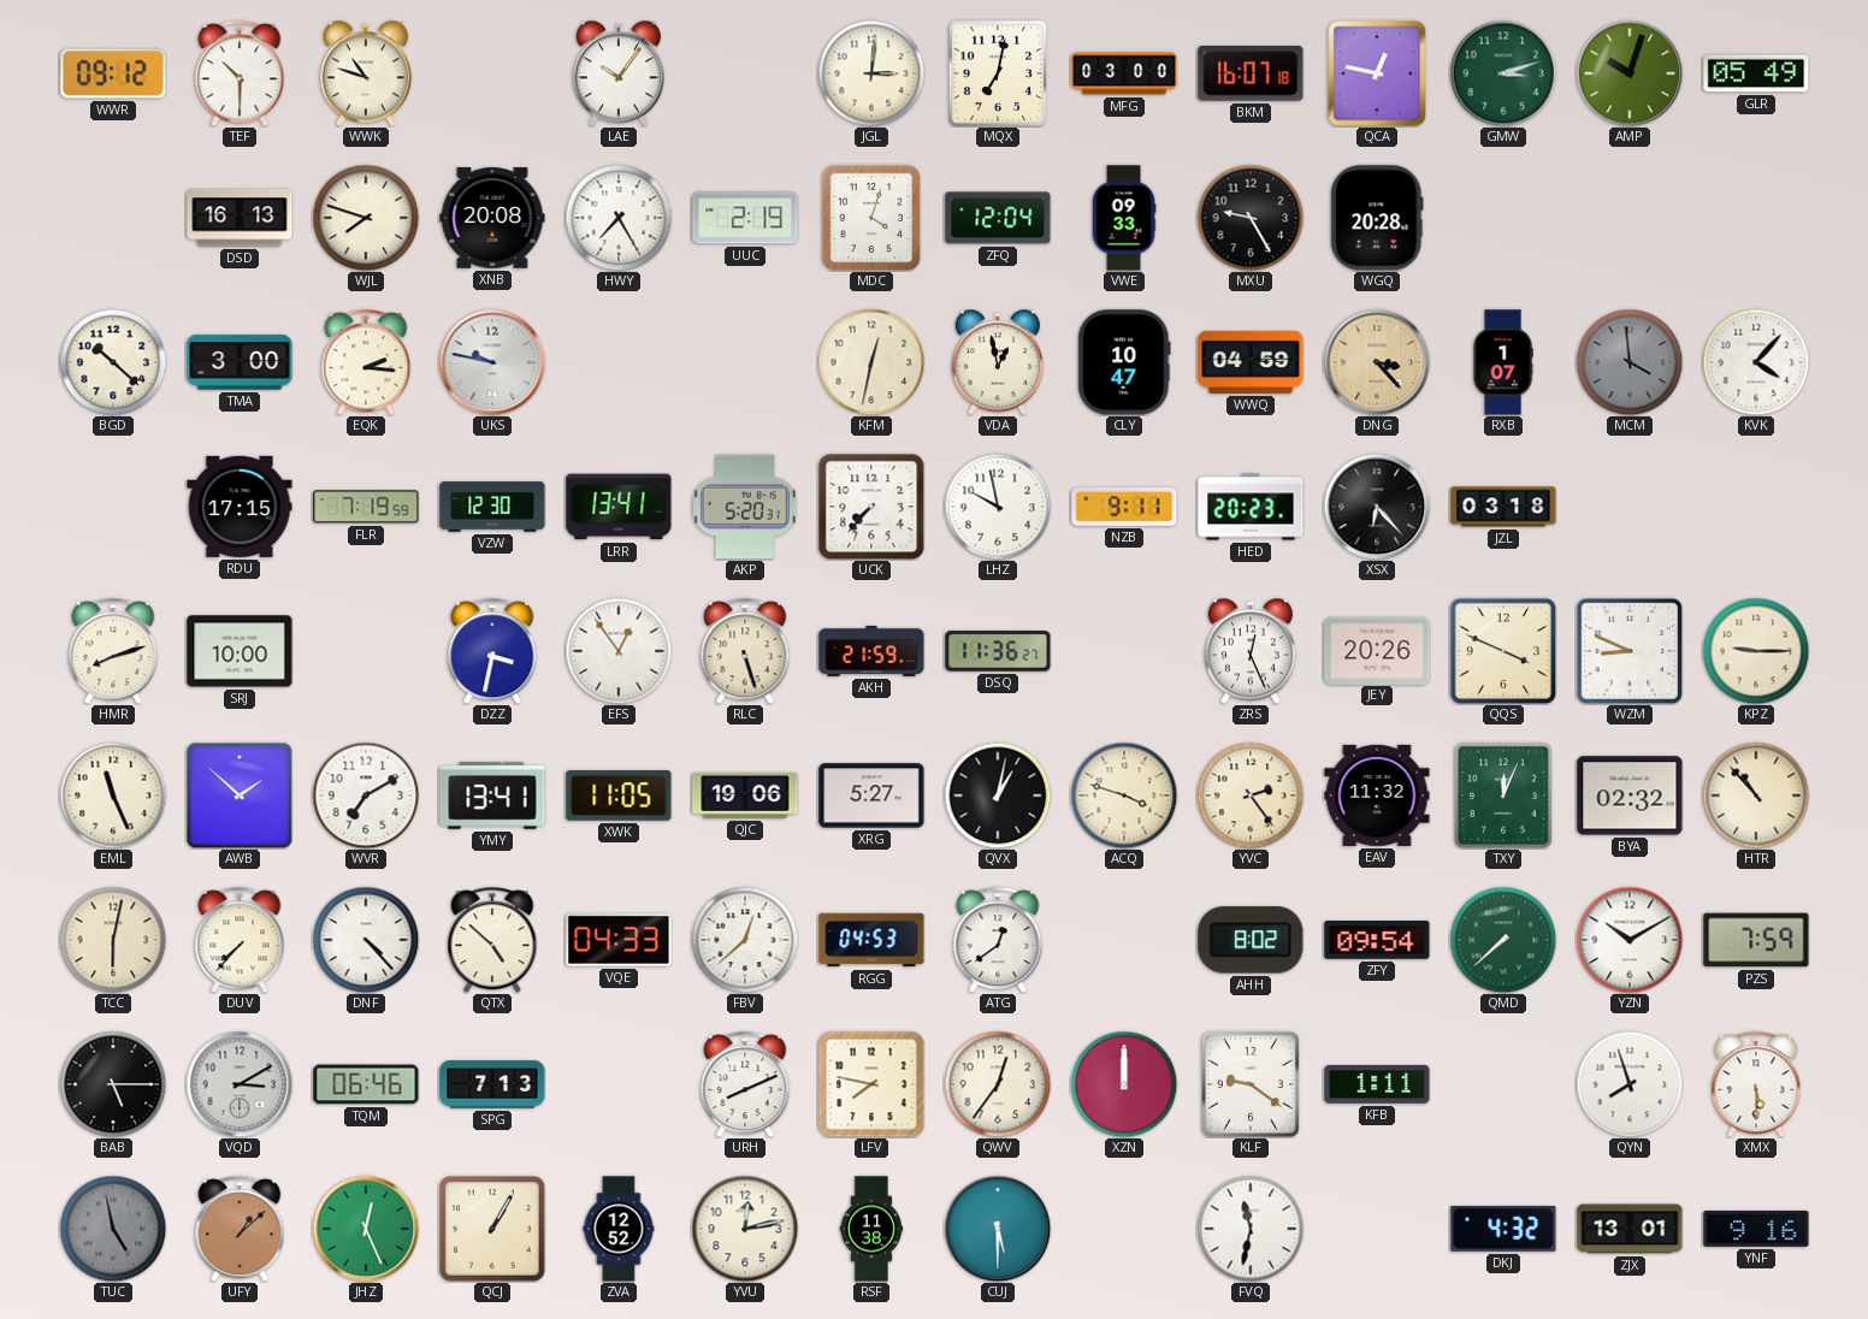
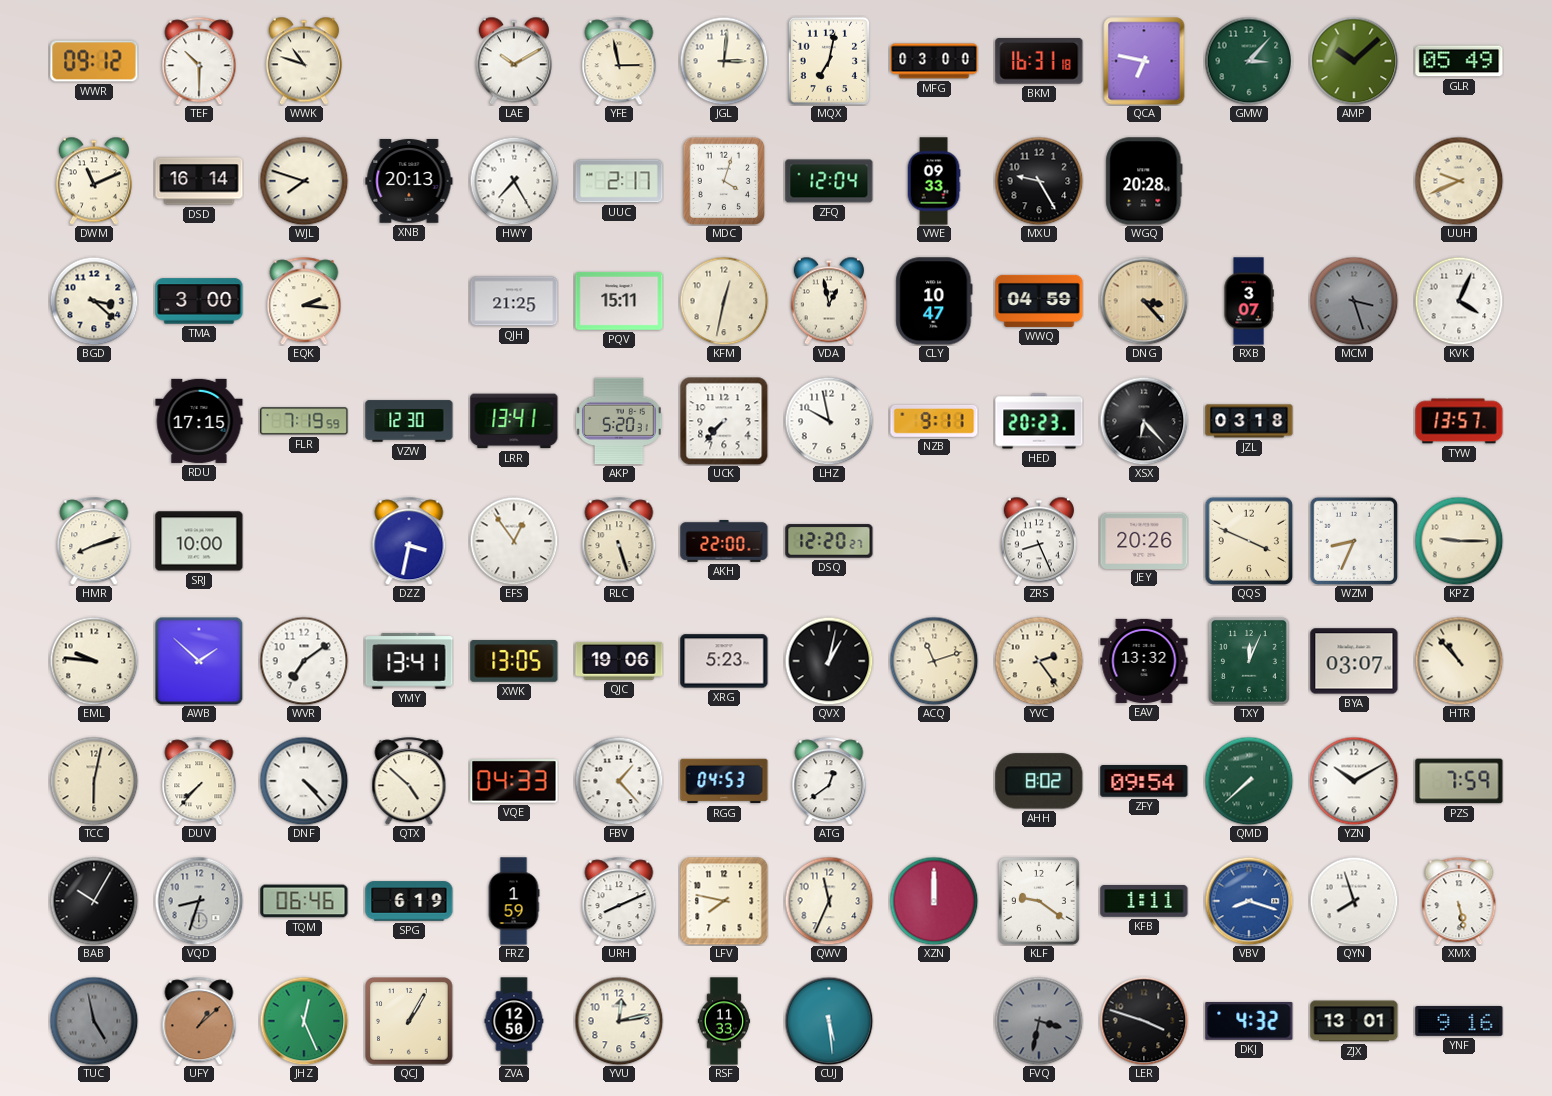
LAE: 10:06 -> 10:10
YFE: none -> 2:58
BKM: 16:07 -> 16:31
QCA: 12:47 -> 6:47
GMW: 3:12 -> 3:07
AMP: 10:03 -> 10:08
DWM: none -> 11:11
DSD: 16:13 -> 16:14
XNB: 20:08 -> 20:13
UUC: 2:19 -> 2:17
UUH: none -> 9:41
BGD: 10:22 -> 3:22
UKS: 9:47 -> none
QJH: none -> 21:25
PQV: none -> 15:11
RXB: 1:07 -> 3:07
MCM: 3:59 -> 3:27
KVK: 4:07 -> 4:04
TYW: none -> 13:57
AKH: 21:59 -> 22:00
DSQ: 11:36 -> 12:20
ZRS: 12:26 -> 8:26
WZM: 8:49 -> 8:34
EML: 11:26 -> 9:46
WVR: 7:10 -> 7:09
XWK: 11:05 -> 13:05
XRG: 5:27 -> 5:23
ACQ: 3:48 -> 11:12
EAV: 11:32 -> 13:32
BYA: 02:32 -> 03:07
FBV: 12:38 -> 1:23
BAB: 5:15 -> 10:05
VQD: 3:10 -> 8:33
SPG: 7:13 -> 6:19
FRZ: none -> 1:59
QWV: 12:36 -> 11:34
VBV: none -> 8:18
XMX: 5:30 -> 5:28
ZVA: 12:52 -> 12:50
RSF: 11:38 -> 11:33
CUJ: 5:30 -> 5:29
FVQ: 11:32 -> 3:32
FVQ dial: white -> grey
LER: none -> 3:48
